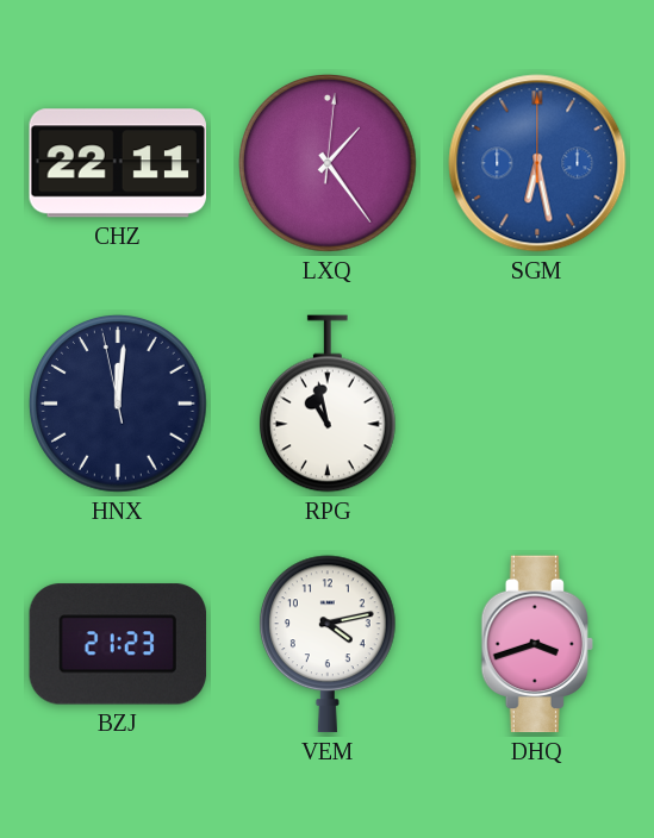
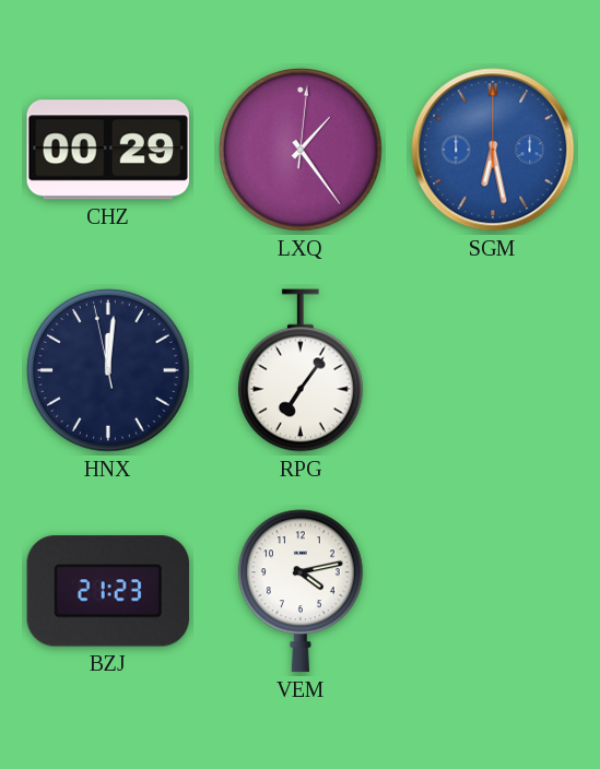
CHZ: 22:11 -> 00:29
RPG: 10:58 -> 7:06
DHQ: 3:42 -> none
